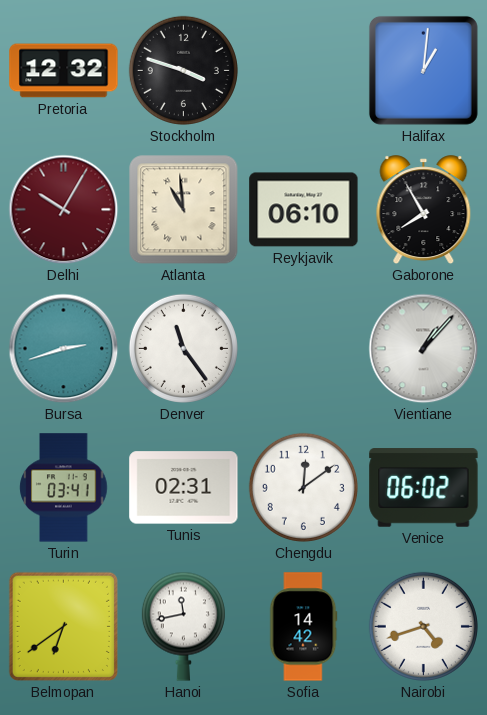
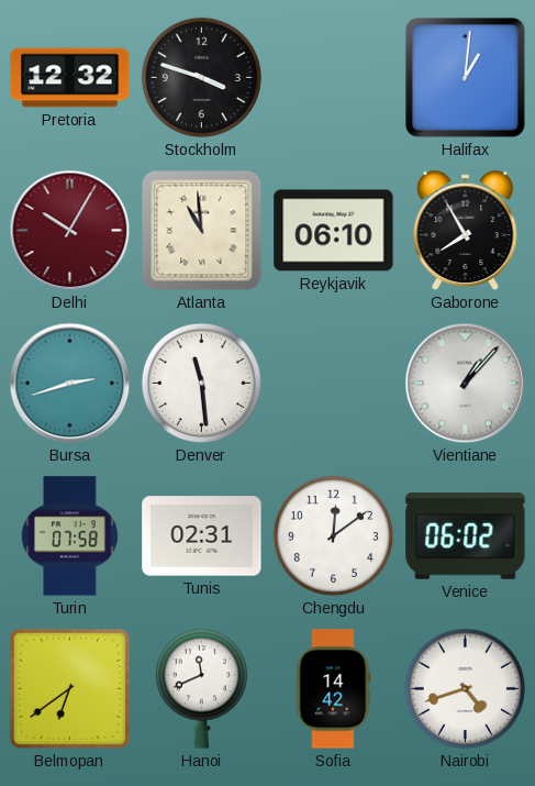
Denver: 11:24 -> 11:29
Turin: 03:41 -> 07:58
Hanoi: 11:43 -> 11:41
